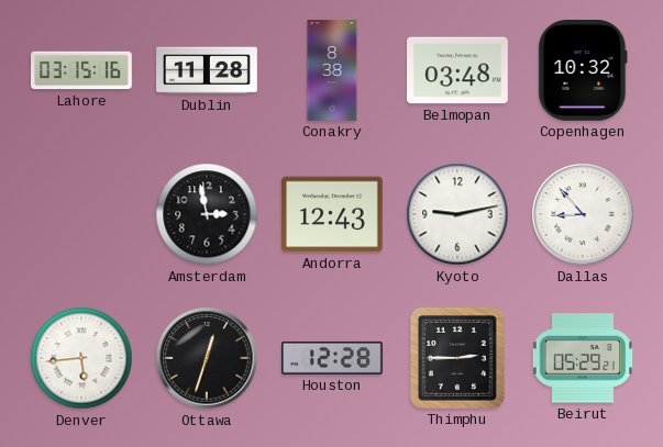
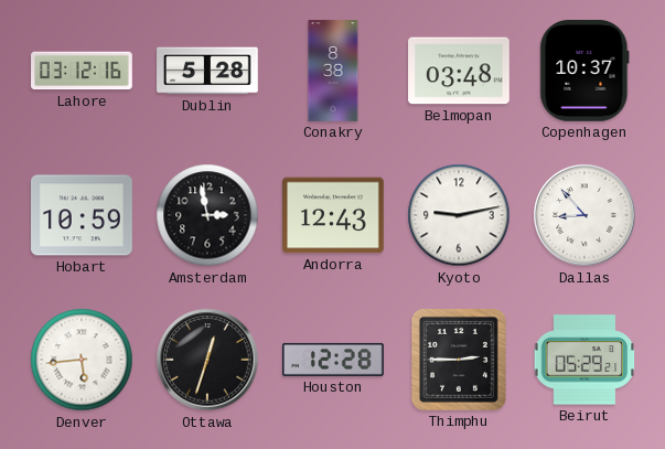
Lahore: 03:15 -> 03:12
Dublin: 11:28 -> 5:28
Copenhagen: 10:32 -> 10:37
Hobart: none -> 10:59
